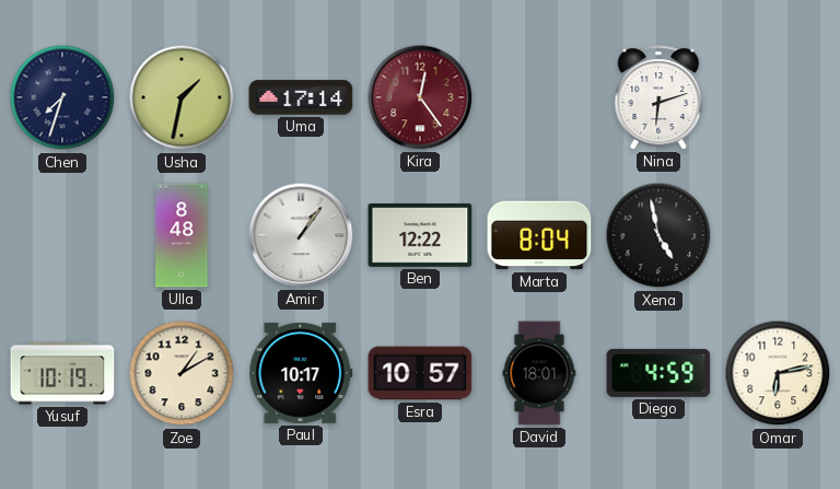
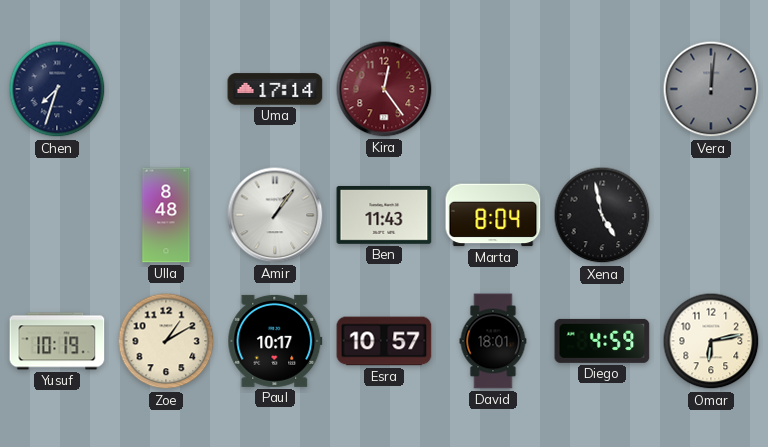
Usha: 1:32 -> none
Nina: 6:12 -> none
Vera: none -> 12:01
Ben: 12:22 -> 11:43
